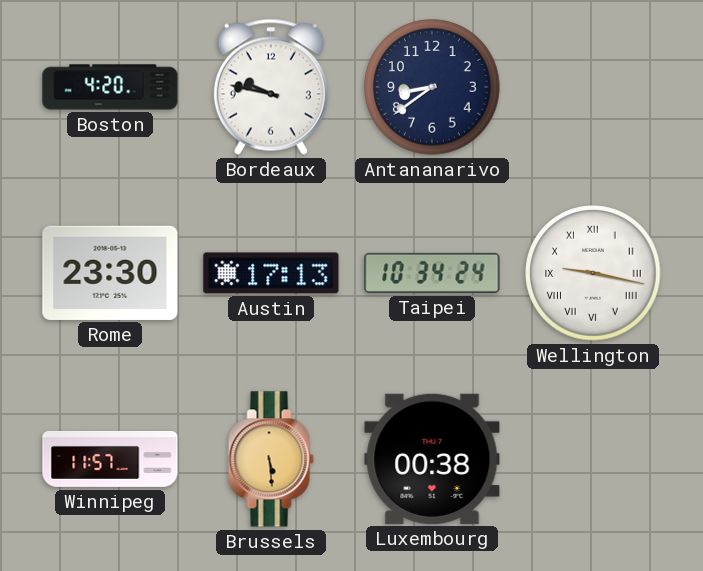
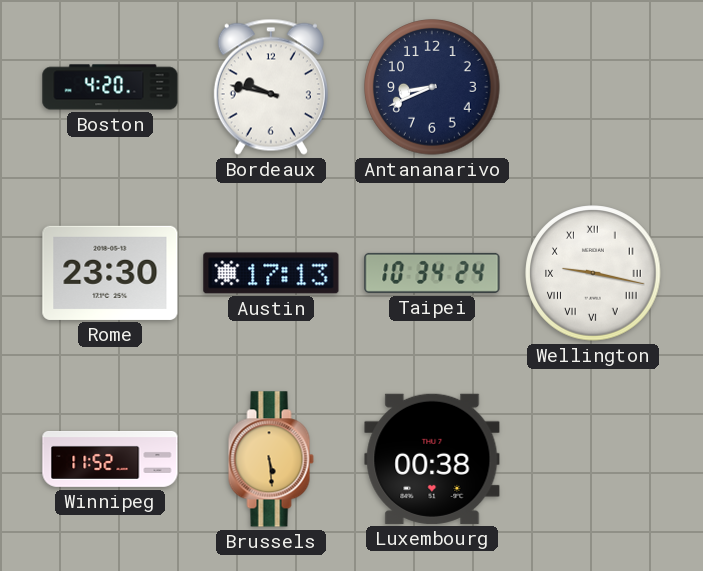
Antananarivo: 8:39 -> 8:41
Winnipeg: 11:57 -> 11:52
